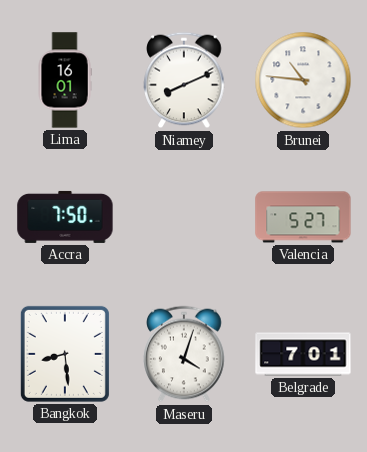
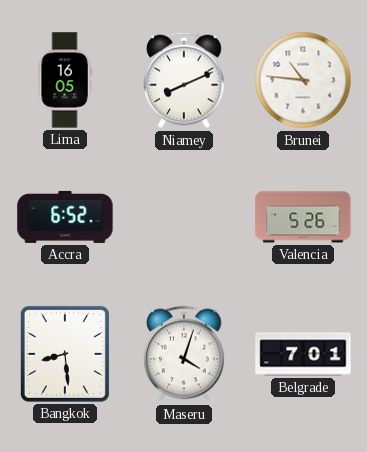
Lima: 16:01 -> 16:05
Accra: 7:50 -> 6:52
Valencia: 5:27 -> 5:26
